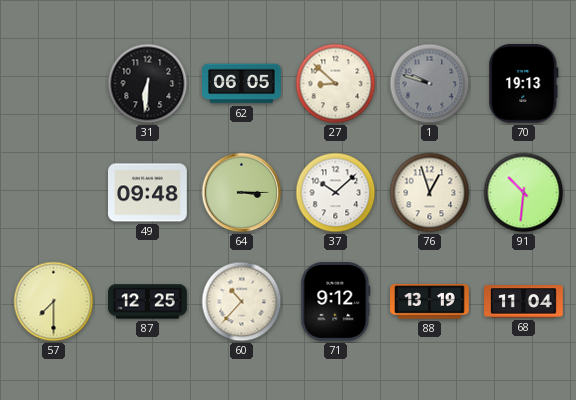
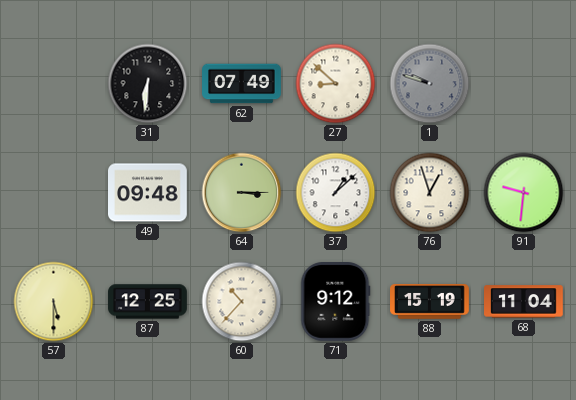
62: 06:05 -> 07:49
70: 19:13 -> none
37: 10:08 -> 1:08
91: 10:31 -> 9:31
57: 7:30 -> 5:30
88: 13:19 -> 15:19
